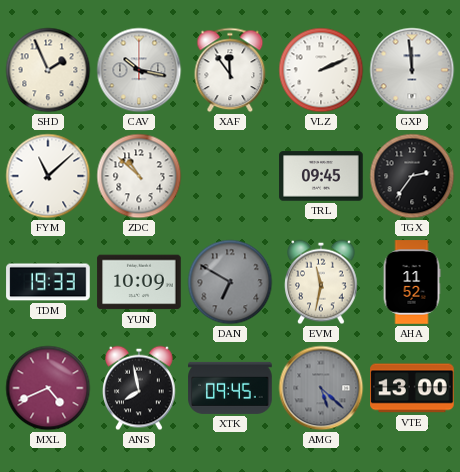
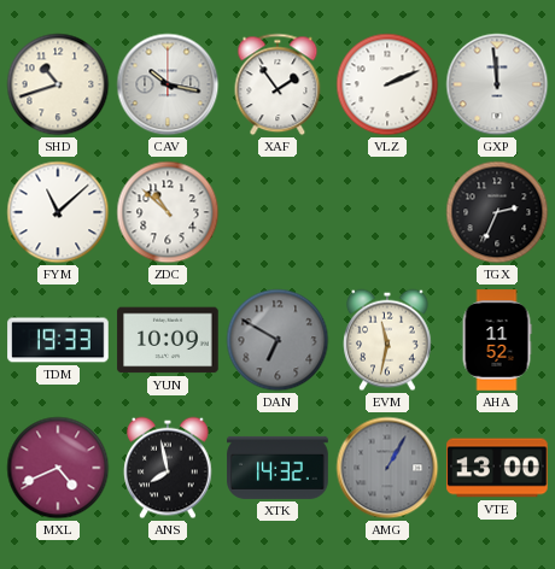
SHD: 1:56 -> 10:42
XAF: 11:54 -> 1:54
TRL: 09:45 -> none
TGX: 2:36 -> 2:34
XTK: 09:45 -> 14:32
AMG: 5:22 -> 1:05
